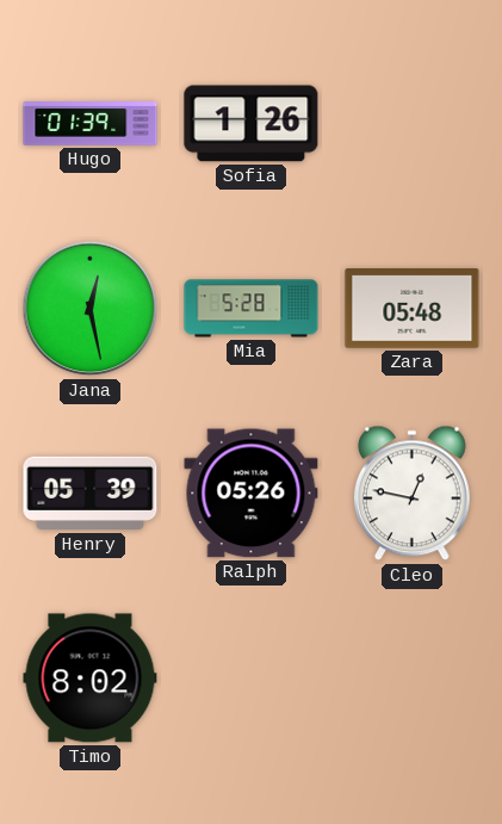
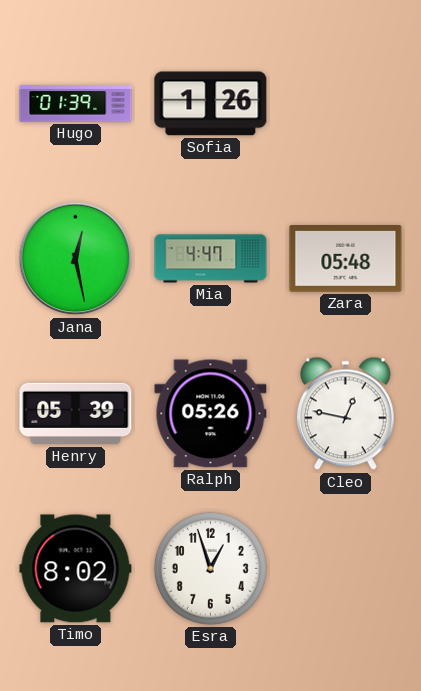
Mia: 5:28 -> 4:47
Esra: none -> 12:57
